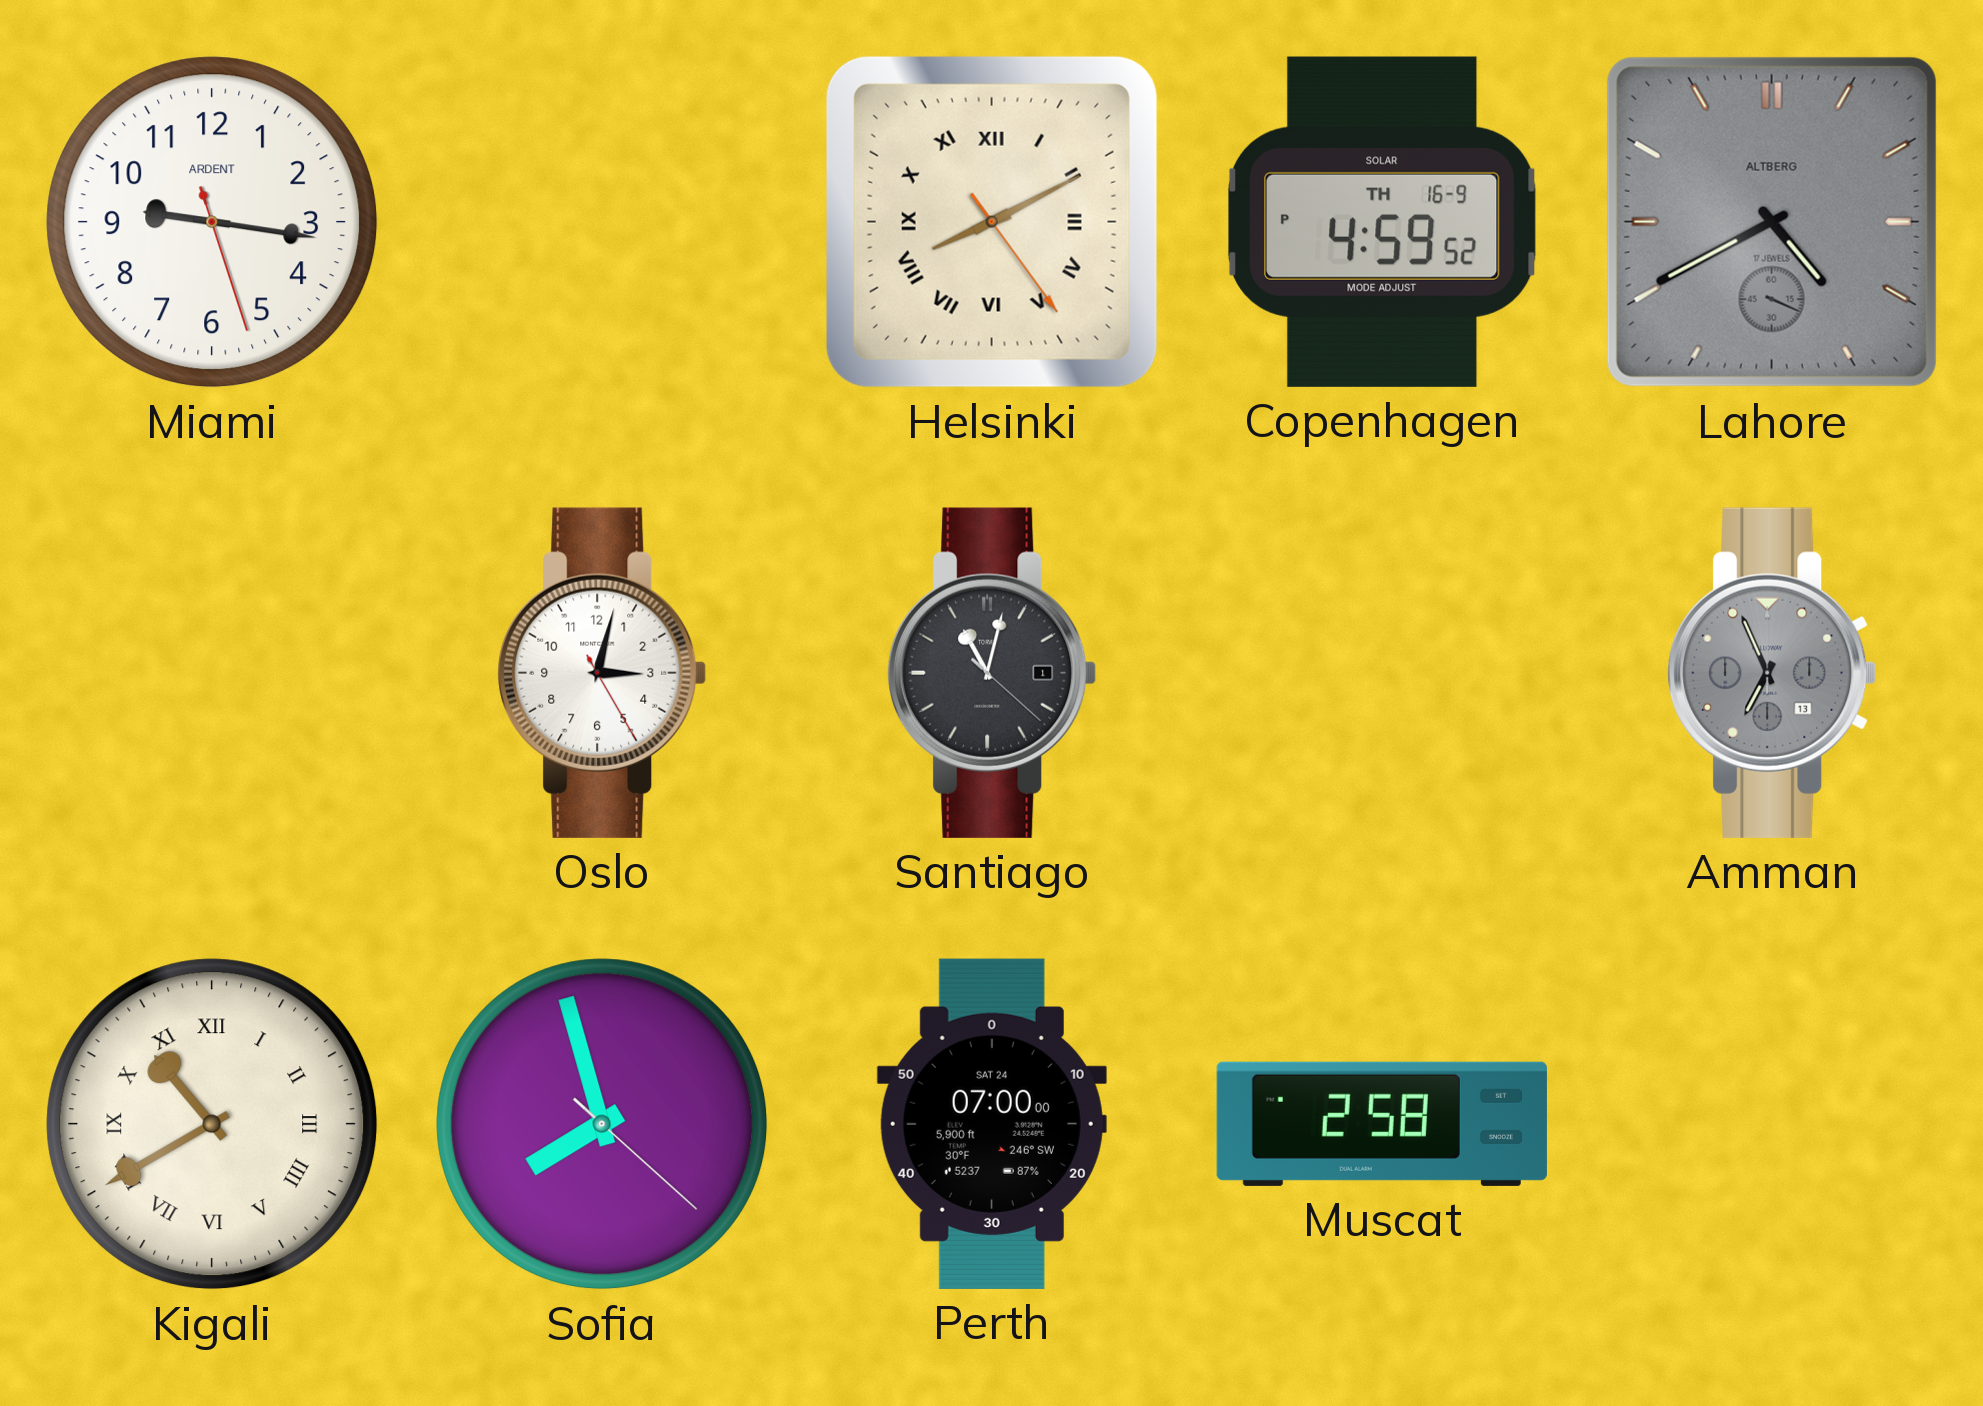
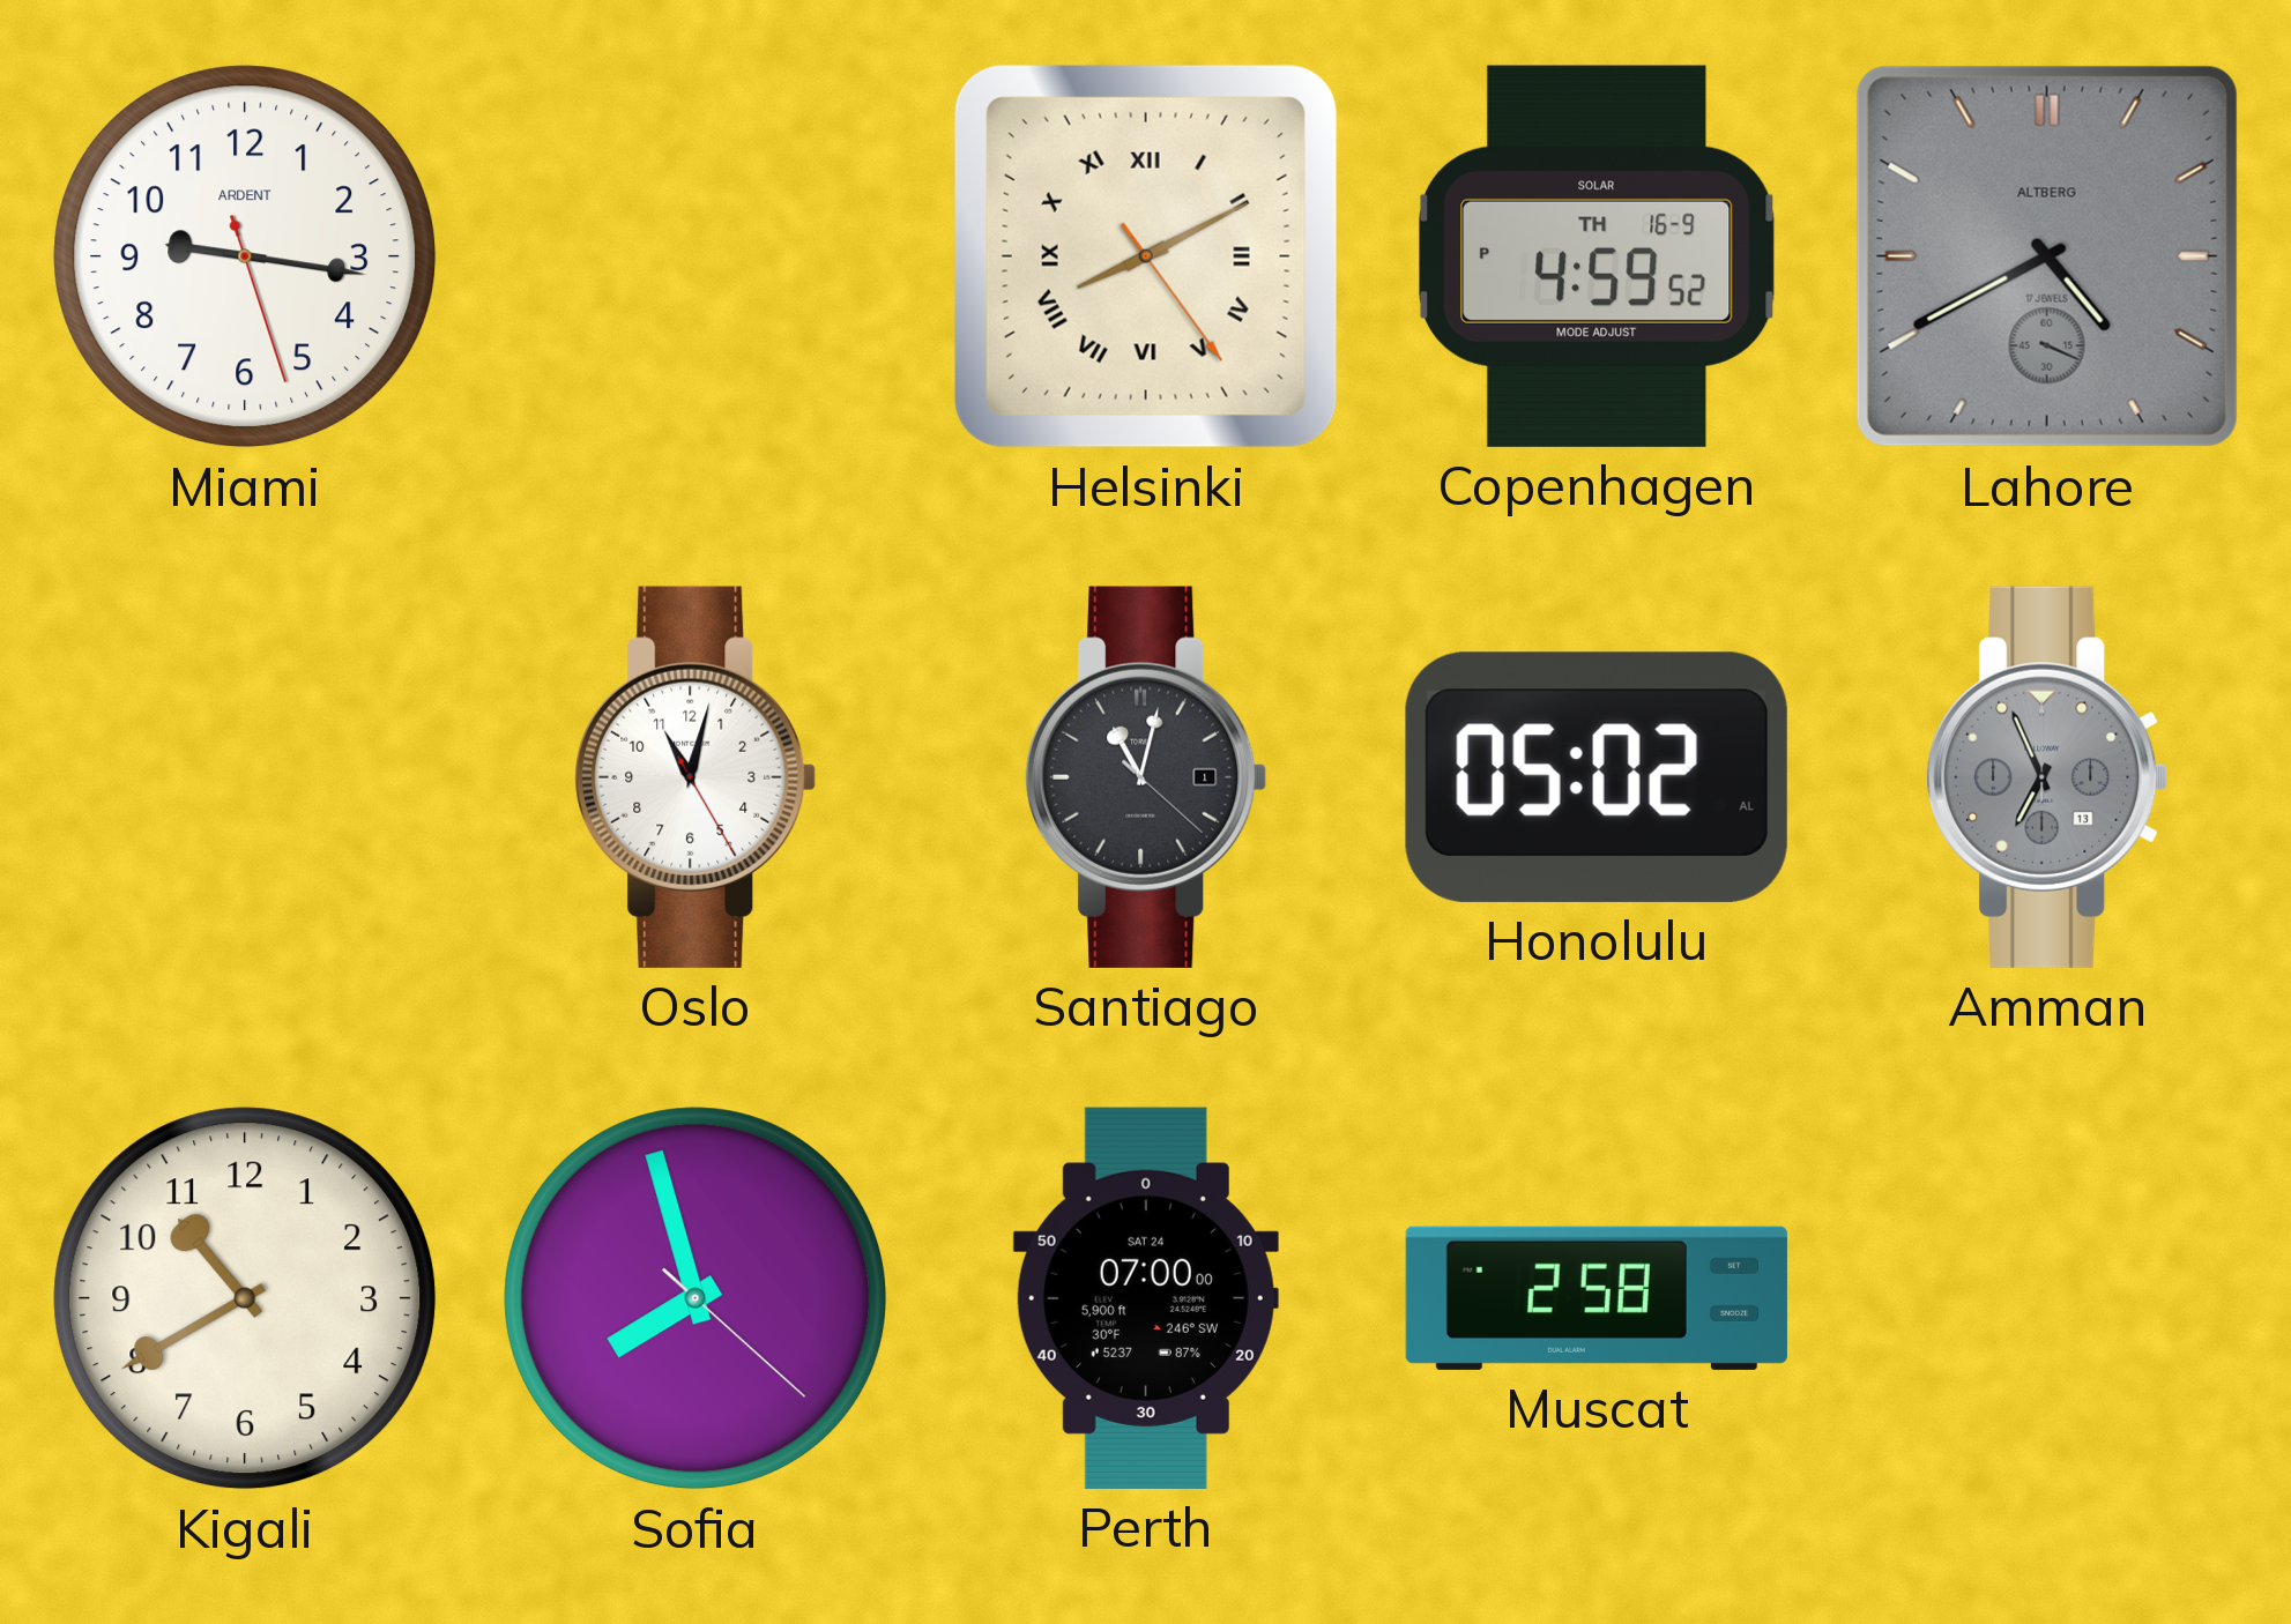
Oslo: 3:02 -> 11:02
Honolulu: none -> 05:02
Kigali numerals: Roman -> Arabic
